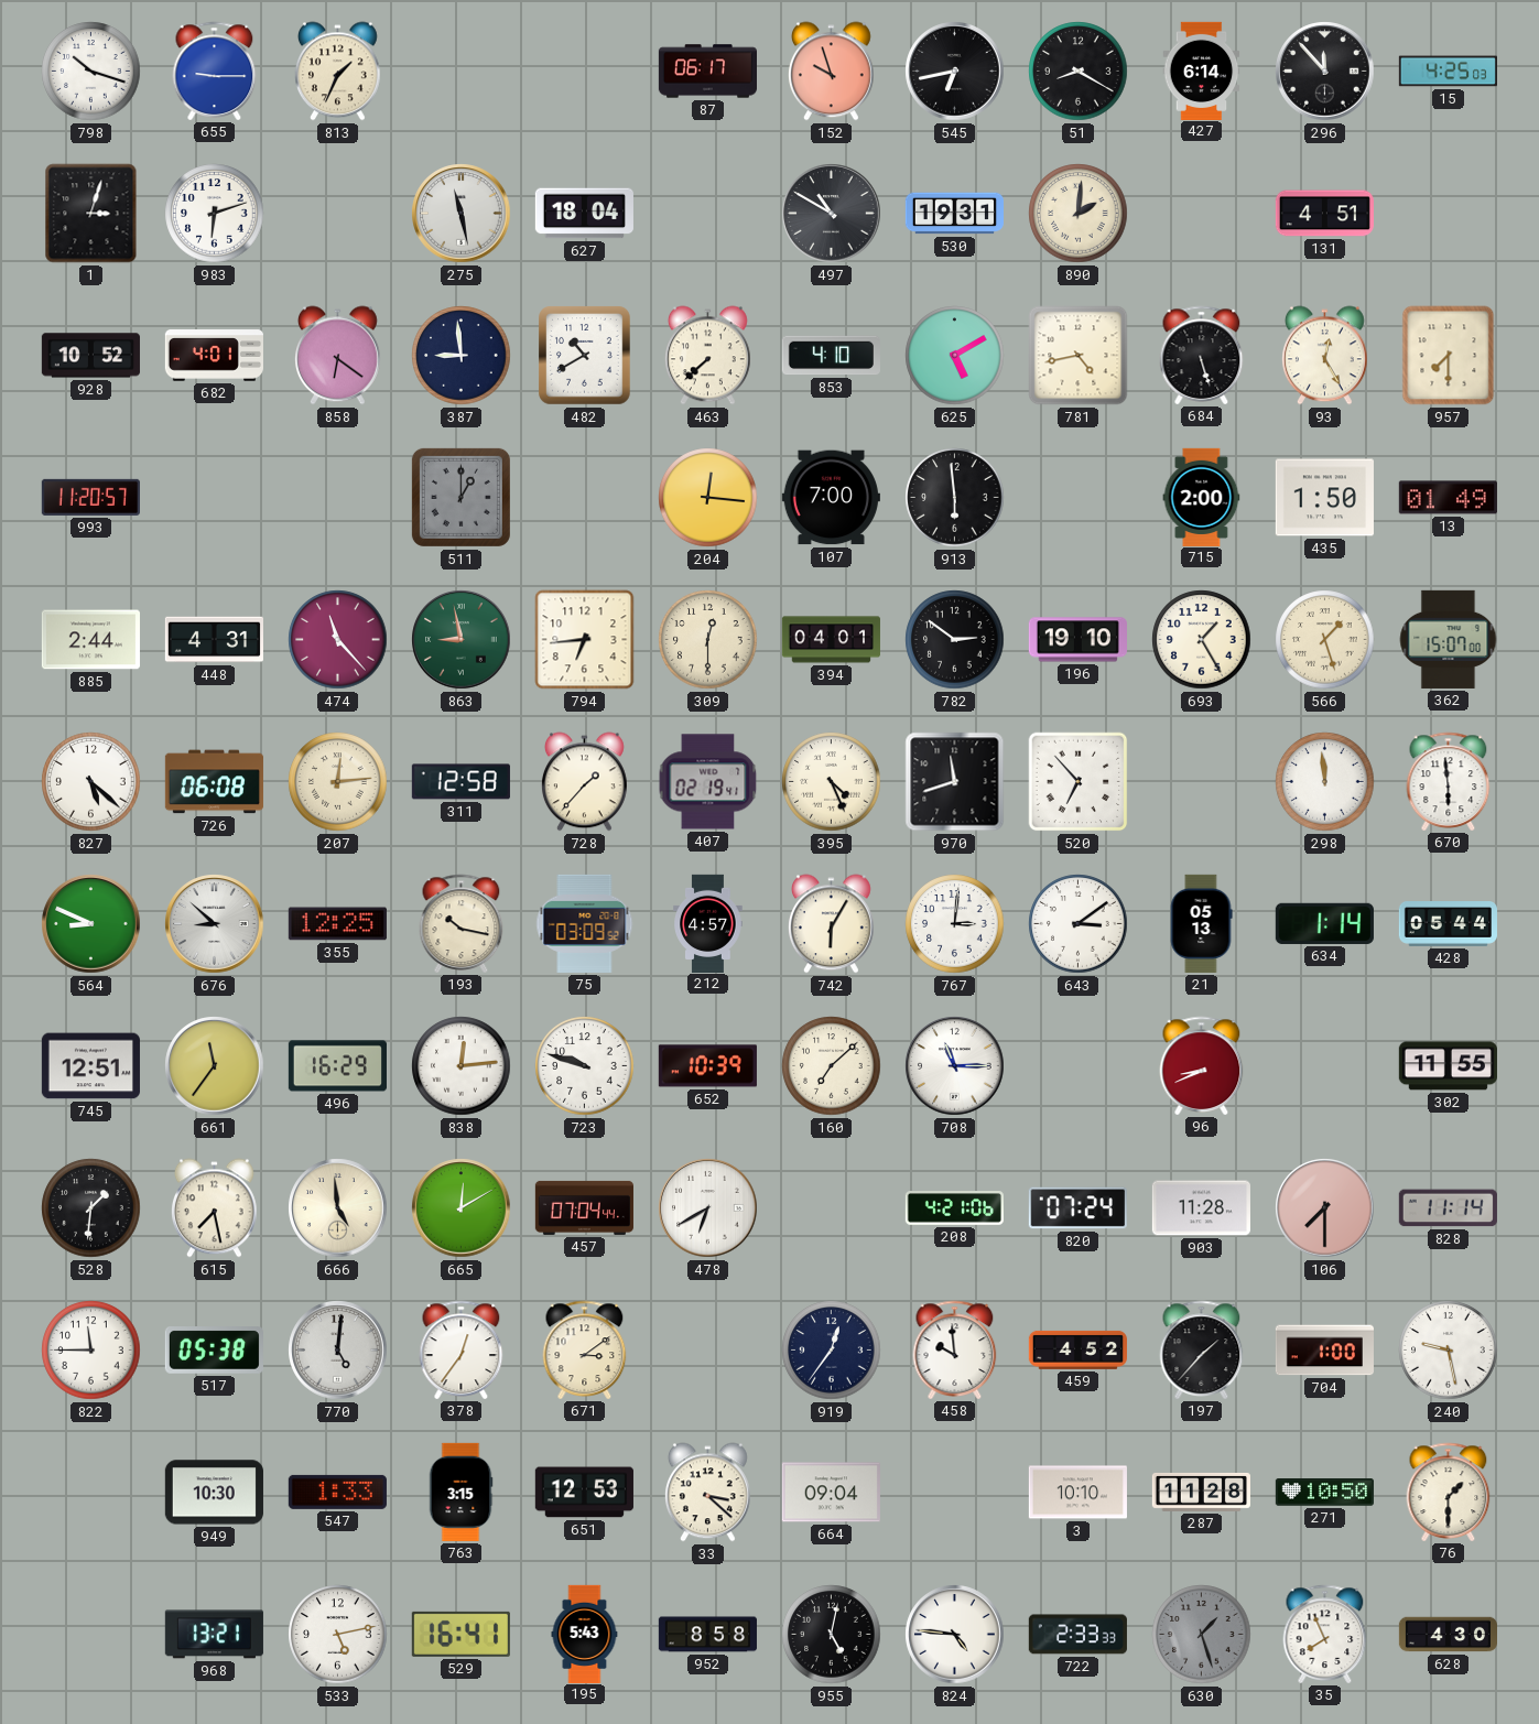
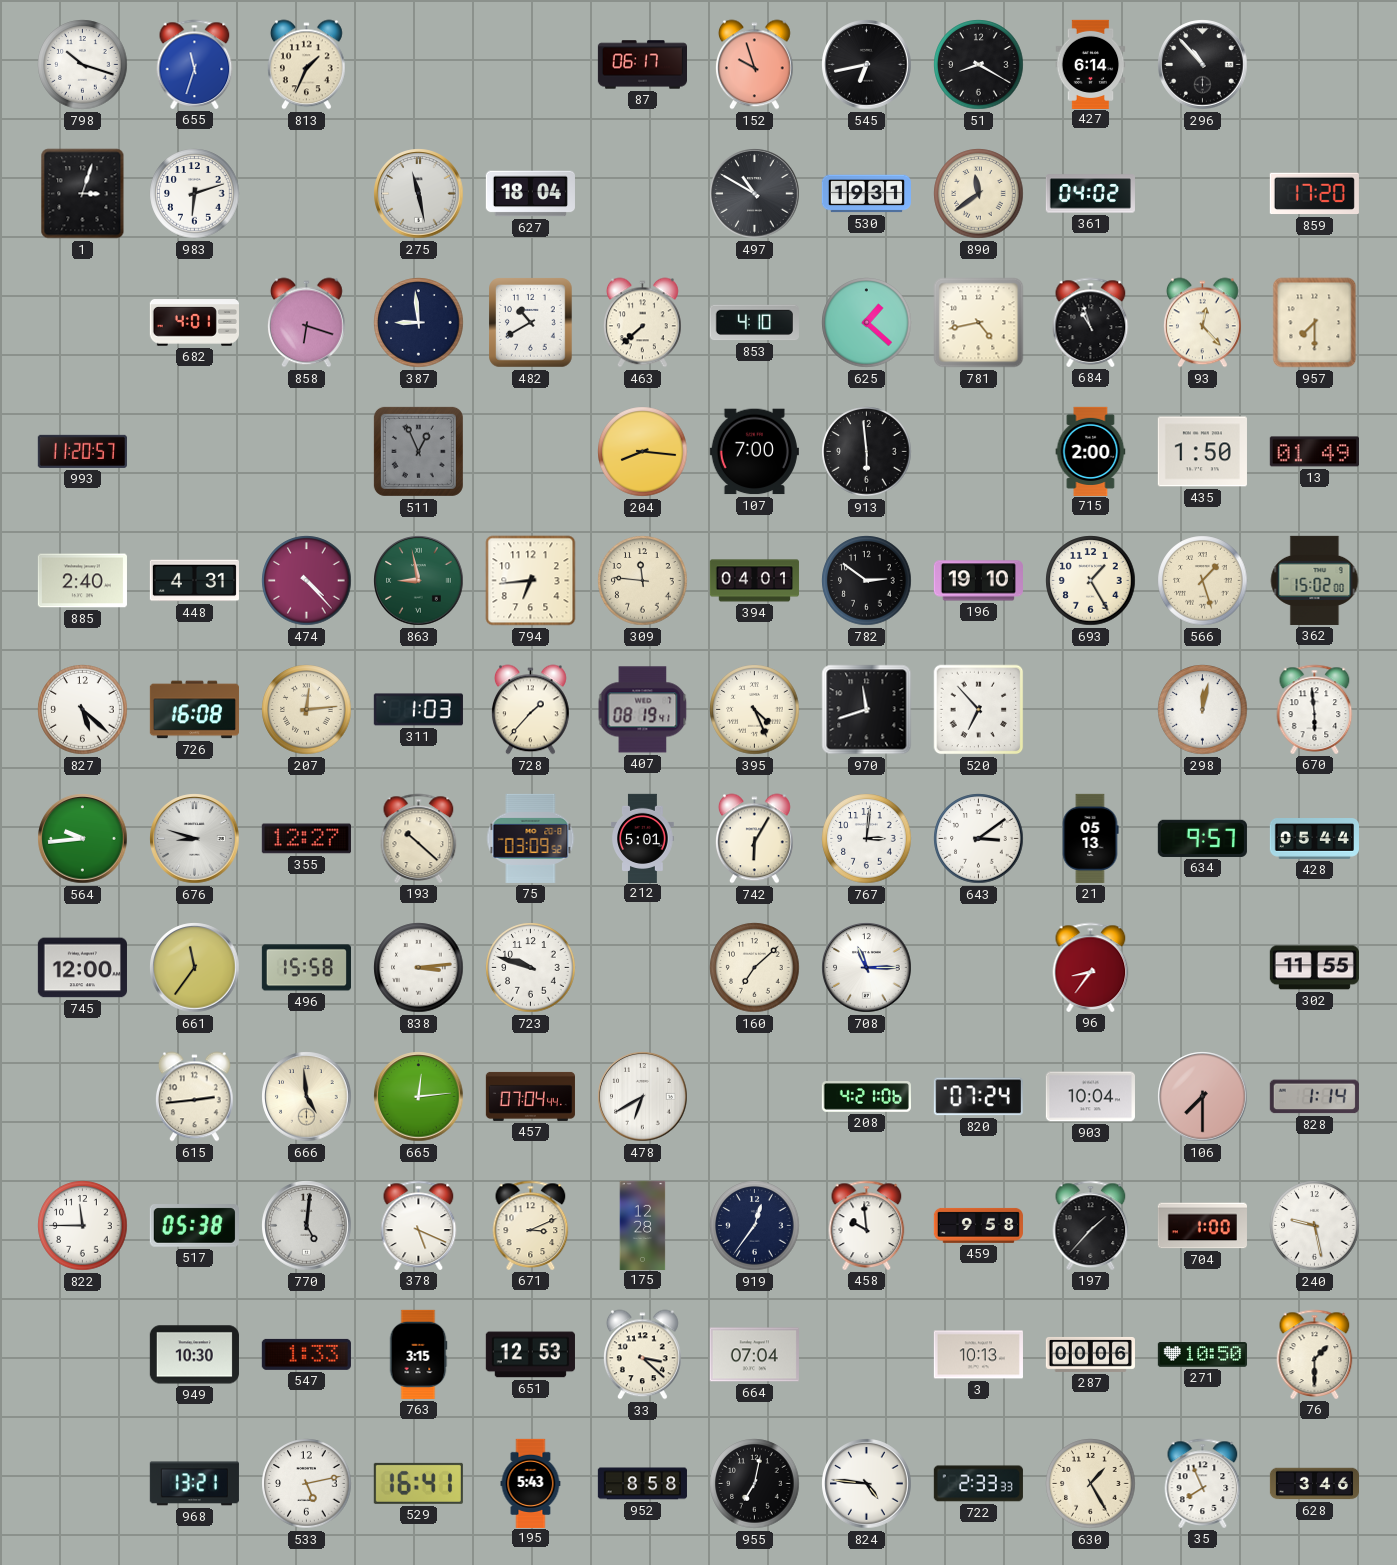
655: 9:15 -> 11:33
296: 11:53 -> 10:53
15: 4:25 -> none
890: 2:01 -> 11:39
361: none -> 04:02
131: 4:51 -> none
859: none -> 17:20
928: 10:52 -> none
858: 6:21 -> 6:18
625: 5:10 -> 1:22
684: 5:27 -> 10:57
93: 12:25 -> 12:23
511: 1:00 -> 12:56
204: 12:16 -> 8:16
885: 2:44 -> 2:40
474: 11:23 -> 4:23
309: 12:30 -> 11:46
362: 15:07 -> 15:02
726: 06:08 -> 16:08
311: 12:58 -> 1:03
407: 02:19 -> 08:19
298: 11:59 -> 12:02
564: 8:49 -> 9:44
676: 8:52 -> 8:48
355: 12:25 -> 12:27
193: 10:17 -> 10:22
212: 4:57 -> 5:01
634: 1:14 -> 9:57
745: 12:51 -> 12:00
496: 16:29 -> 15:58
838: 12:14 -> 3:14
652: 10:39 -> none
96: 8:41 -> 8:36
528: 1:31 -> none
615: 7:28 -> 2:44
665: 12:10 -> 12:14
903: 11:28 -> 10:04
828: 11:14 -> 1:14
378: 12:36 -> 5:19
671: 3:09 -> 3:11
175: none -> 12:28
459: 4:52 -> 9:58
664: 09:04 -> 07:04
3: 10:10 -> 10:13
287: 11:28 -> 00:06
955: 5:02 -> 7:02
630: 1:27 -> 1:25
630 dial: grey -> cream
628: 4:30 -> 3:46
